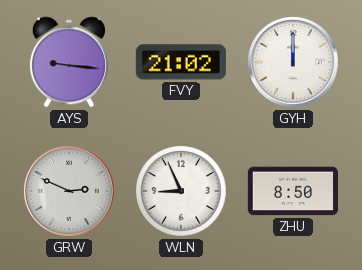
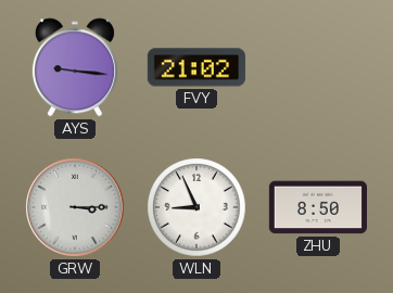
GYH: 12:00 -> none
GRW: 2:49 -> 3:15
